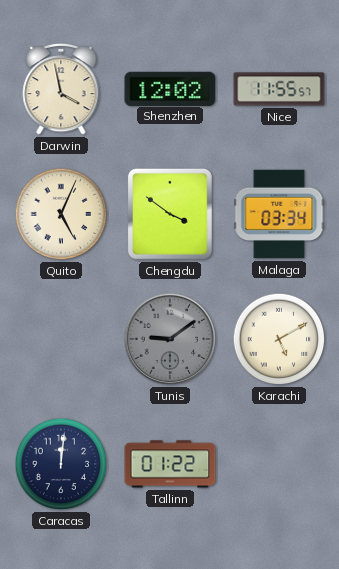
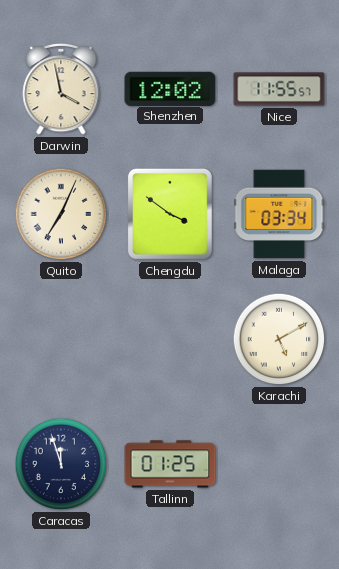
Quito: 5:04 -> 7:04
Tunis: 9:09 -> none
Caracas: 12:01 -> 11:57
Tallinn: 01:22 -> 01:25
